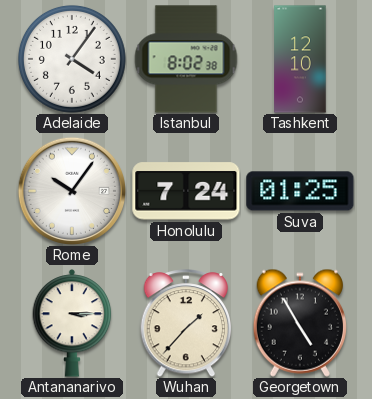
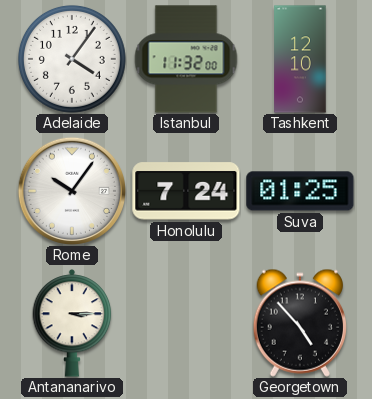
Istanbul: 8:02 -> 11:32
Wuhan: 1:37 -> none
Georgetown: 4:55 -> 4:53
